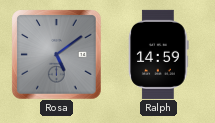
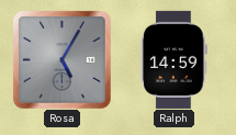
Rosa: 5:09 -> 5:05
